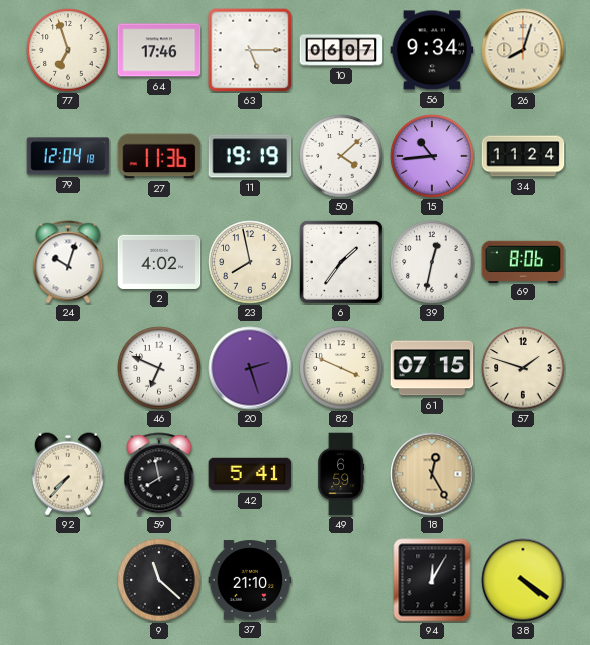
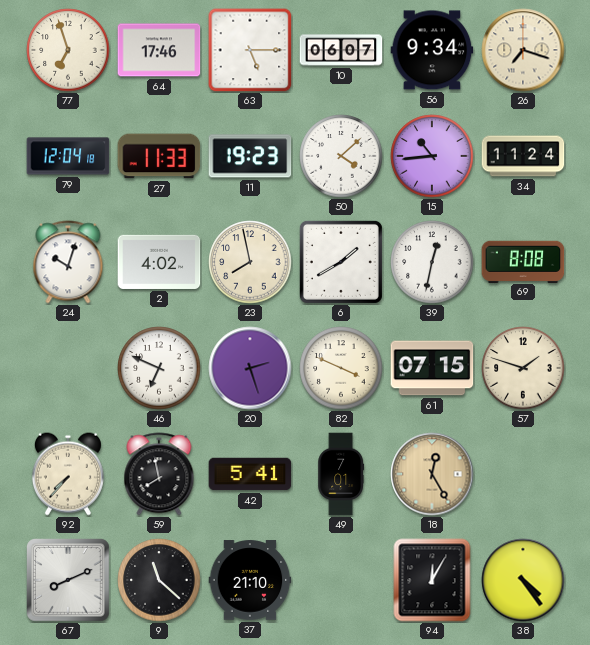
26: 8:03 -> 7:18
27: 11:36 -> 11:33
11: 19:19 -> 19:23
6: 1:36 -> 1:40
69: 8:06 -> 8:08
49: 6:59 -> 7:01
67: none -> 8:11
38: 4:21 -> 4:24
